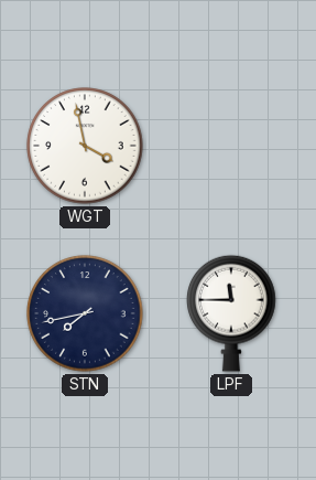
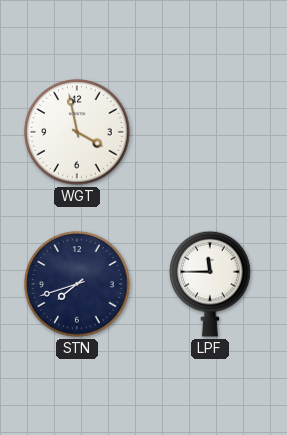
STN: 7:43 -> 7:42
